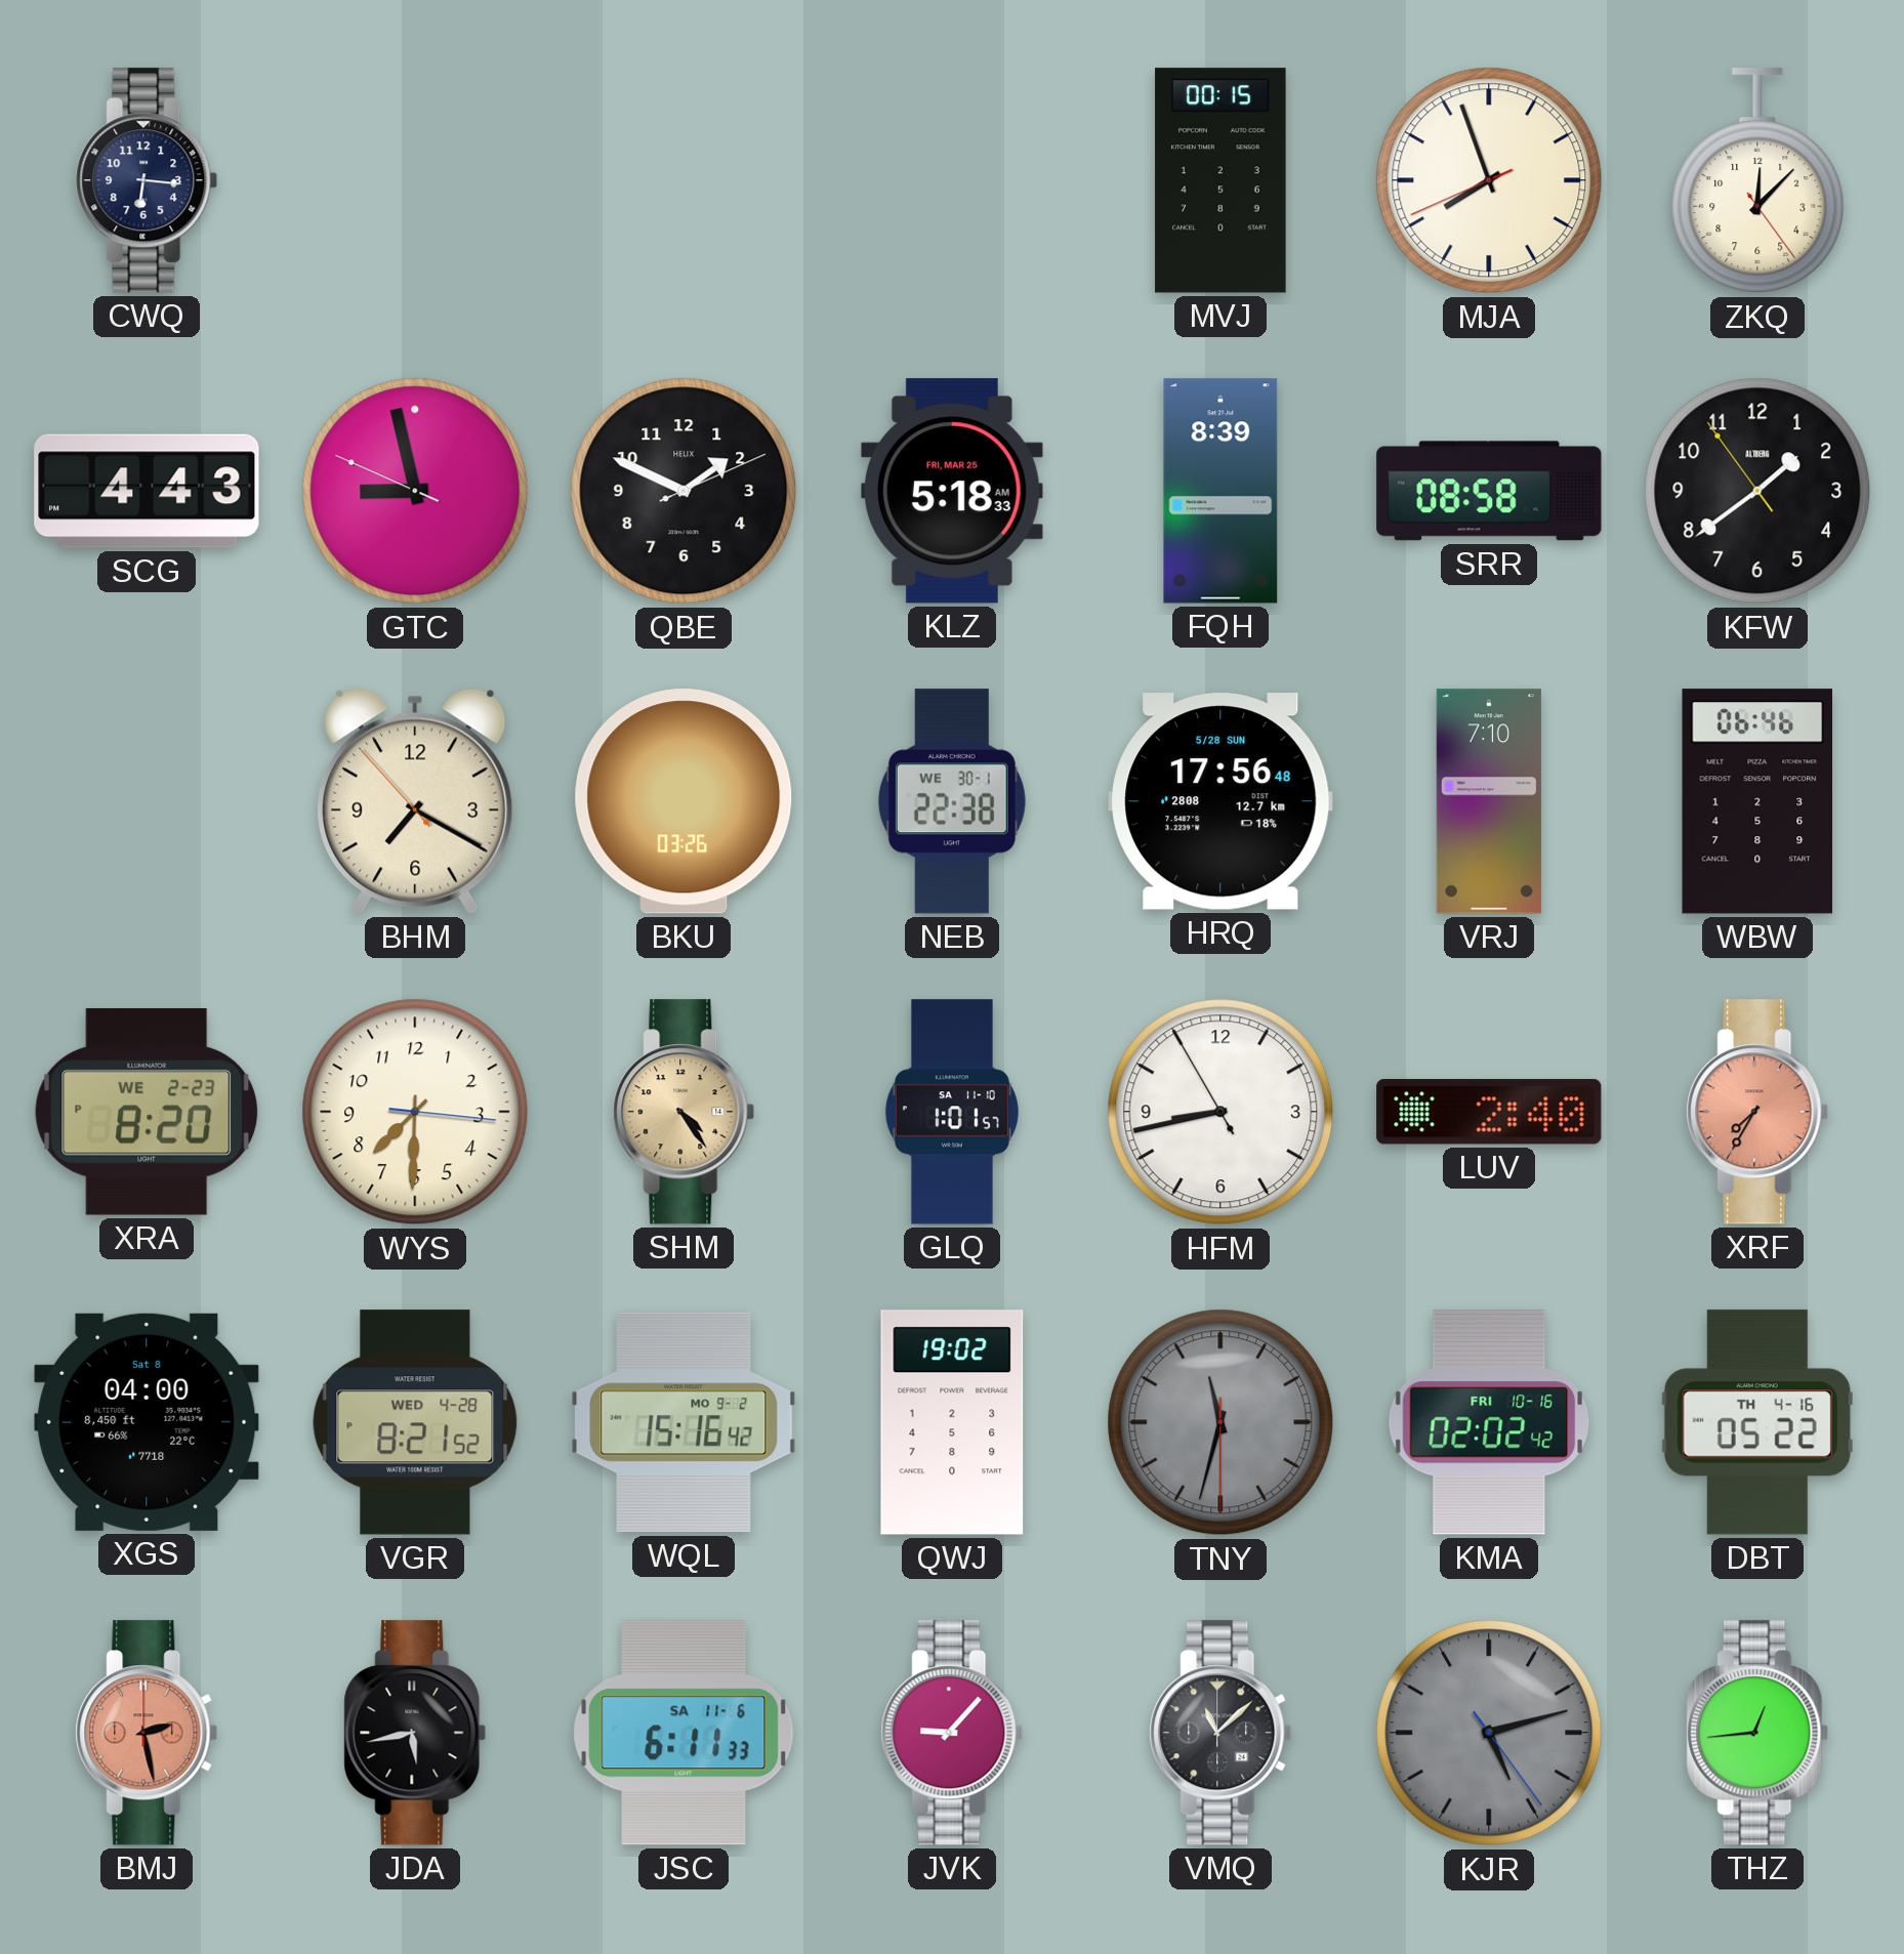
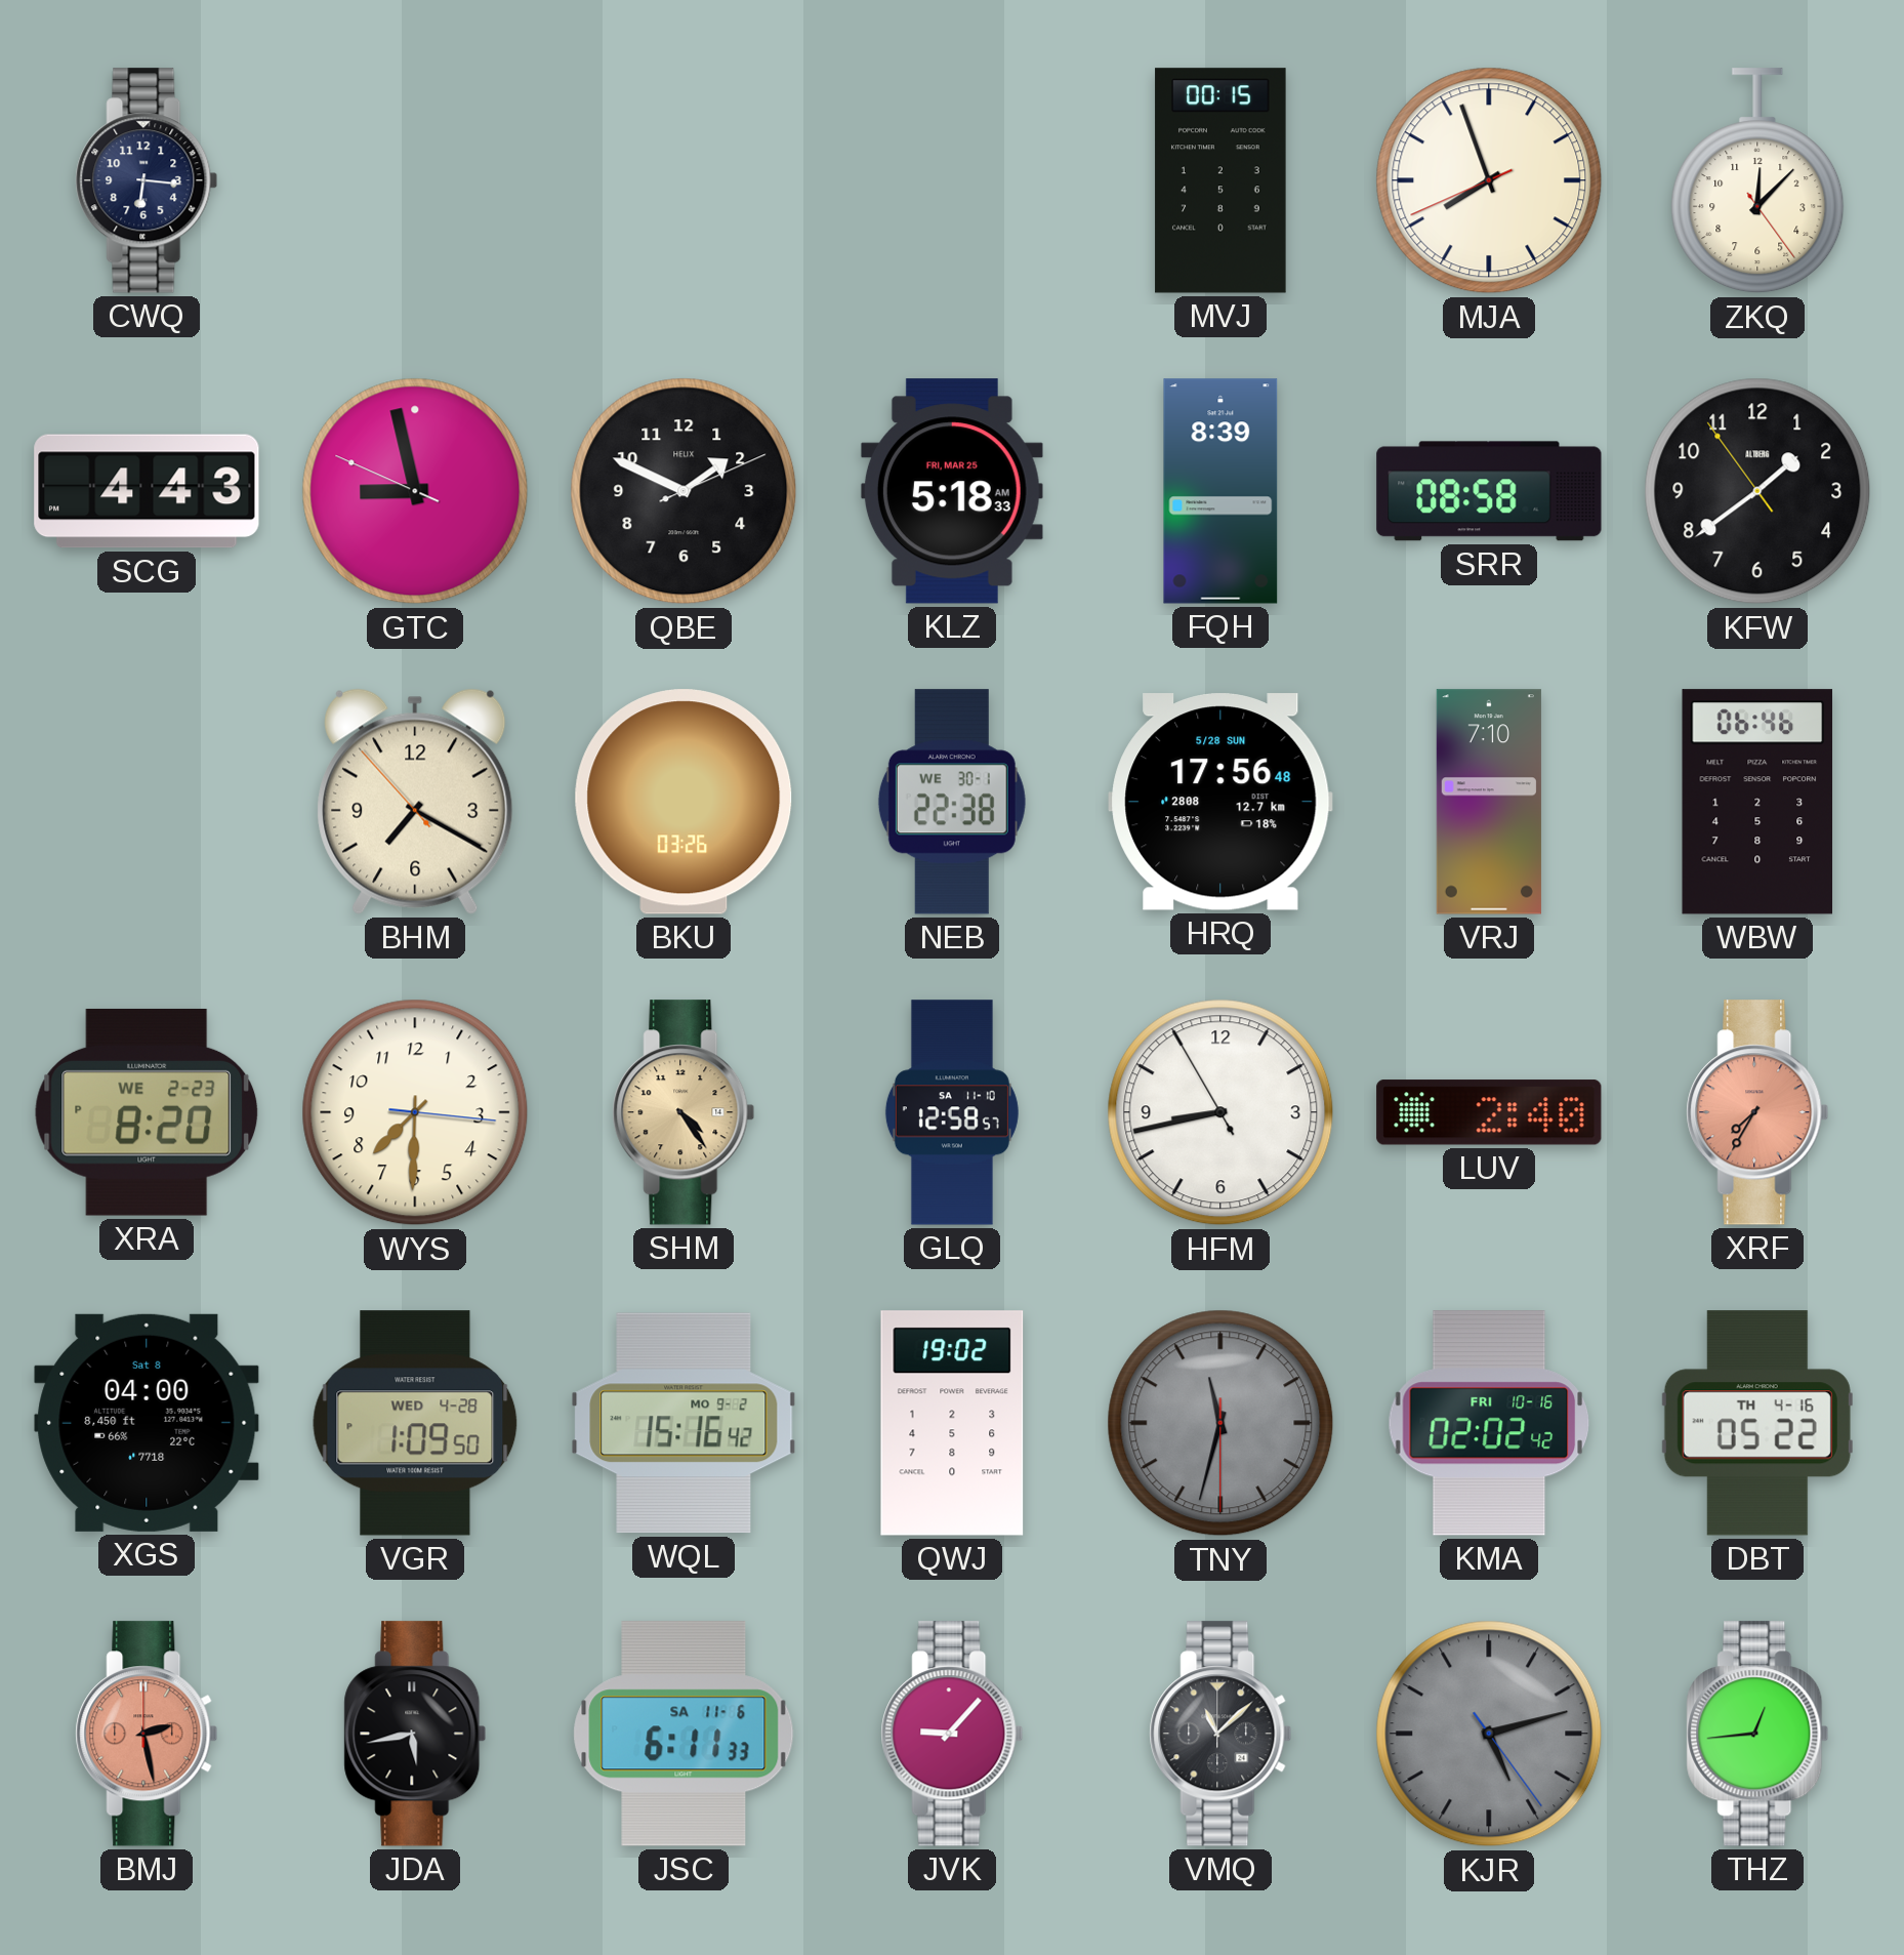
GLQ: 1:01 -> 12:58
VGR: 8:21 -> 1:09
